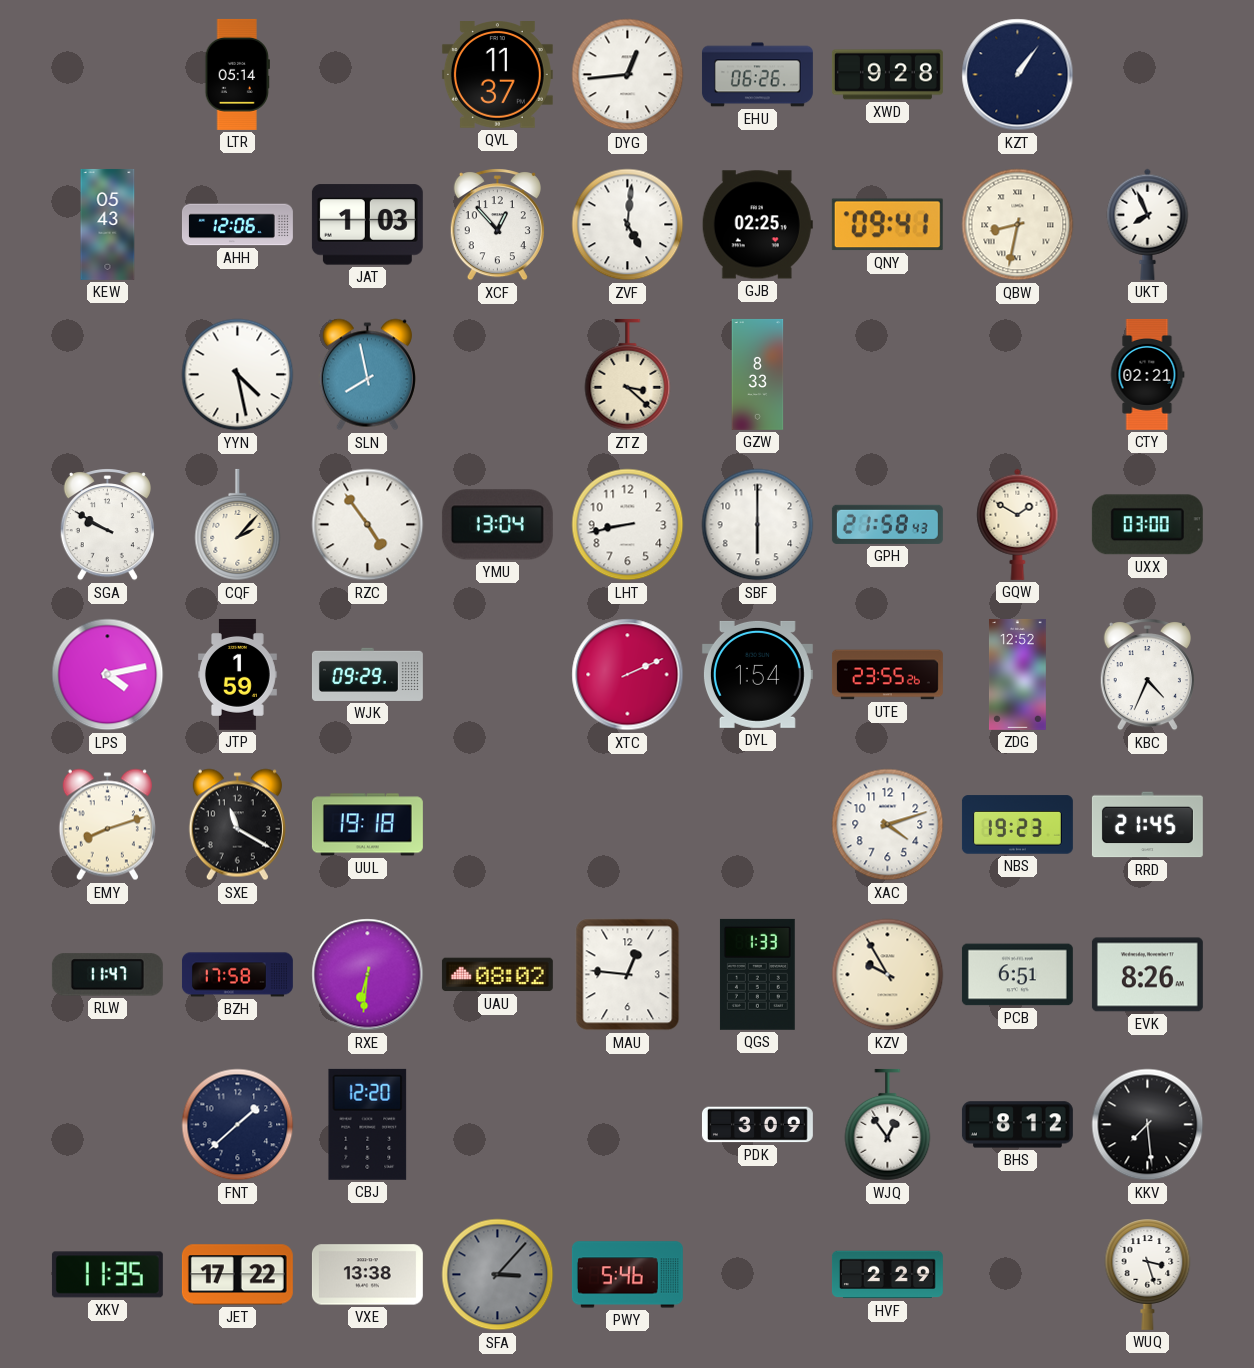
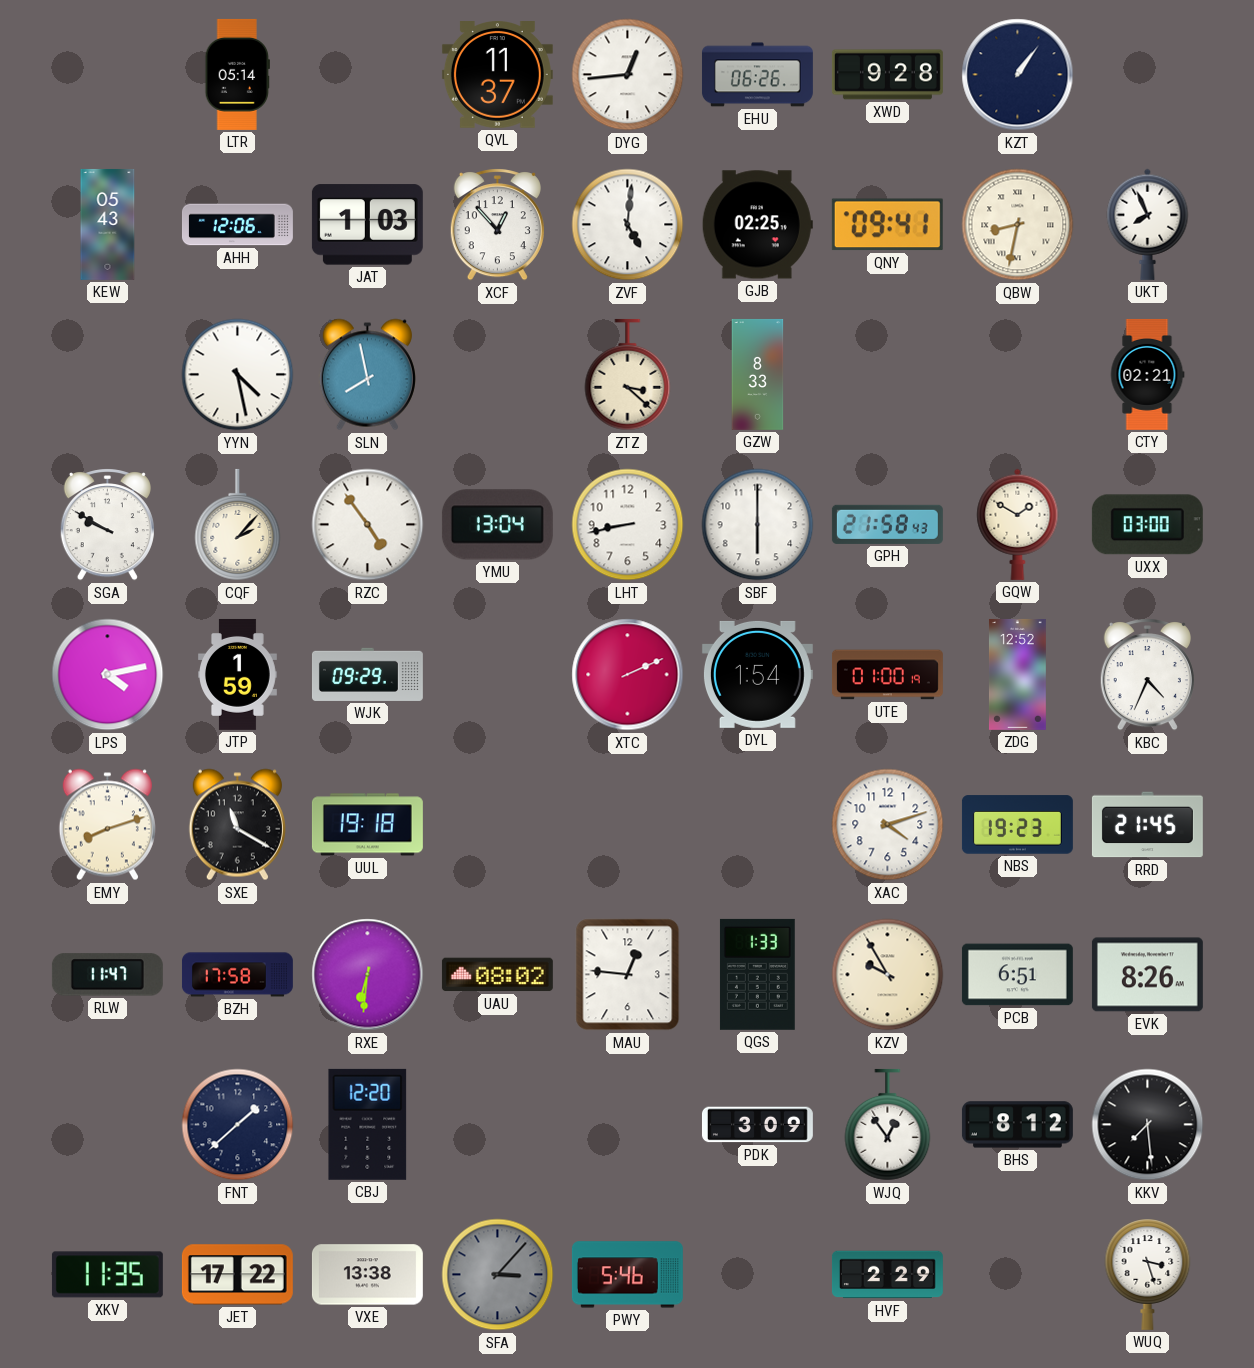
UTE: 23:55 -> 01:00
